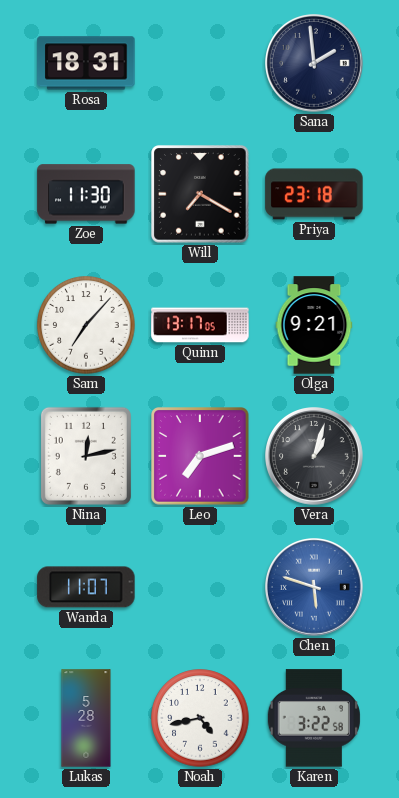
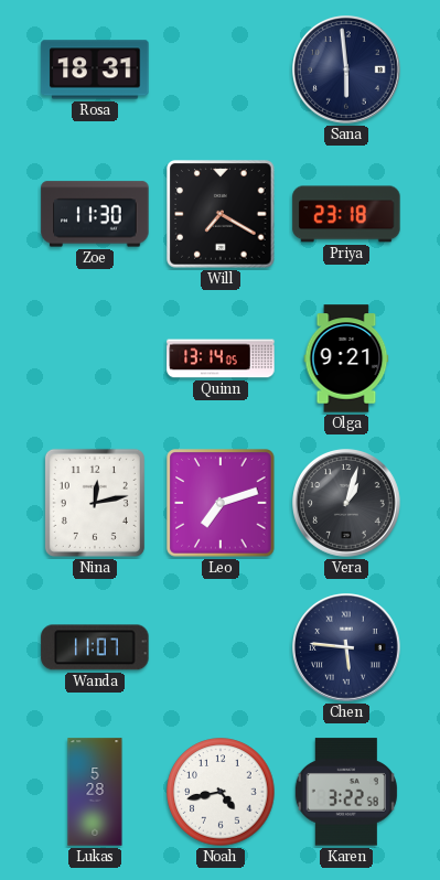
Sana: 1:59 -> 5:59
Sam: 7:07 -> none
Quinn: 13:17 -> 13:14
Chen: 5:48 -> 5:46
Chen dial: blue -> navy
